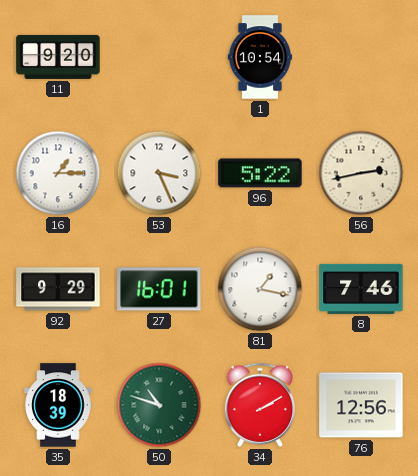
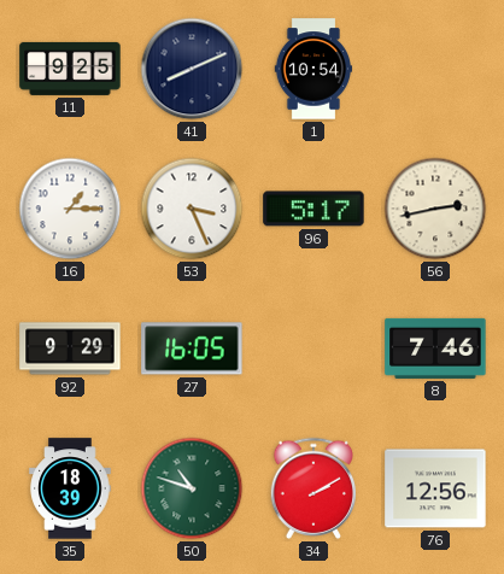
11: 9:20 -> 9:25
41: none -> 8:11
96: 5:22 -> 5:17
27: 16:01 -> 16:05
81: 1:17 -> none
